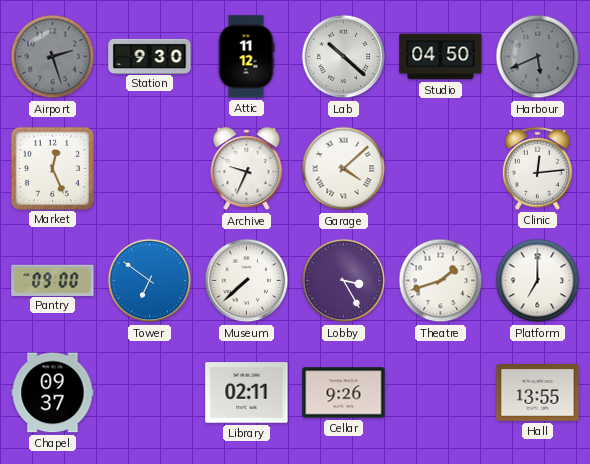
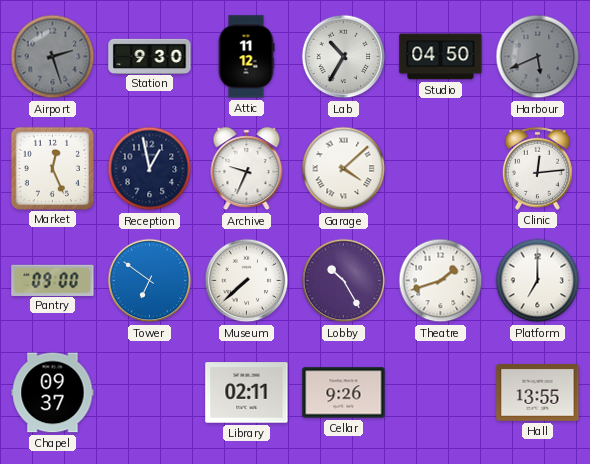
Lab: 10:22 -> 10:35
Reception: none -> 12:58
Lobby: 3:25 -> 10:25
